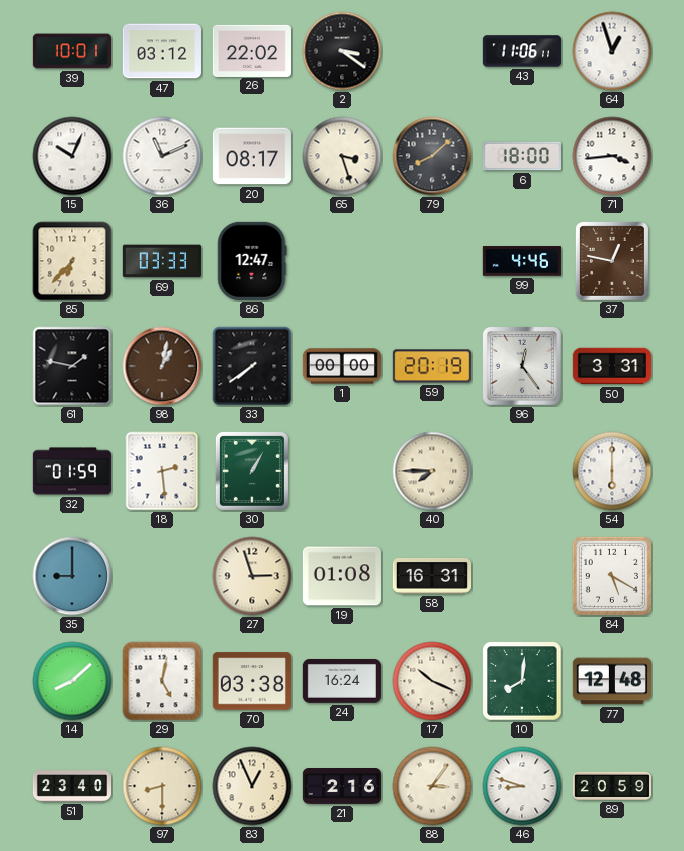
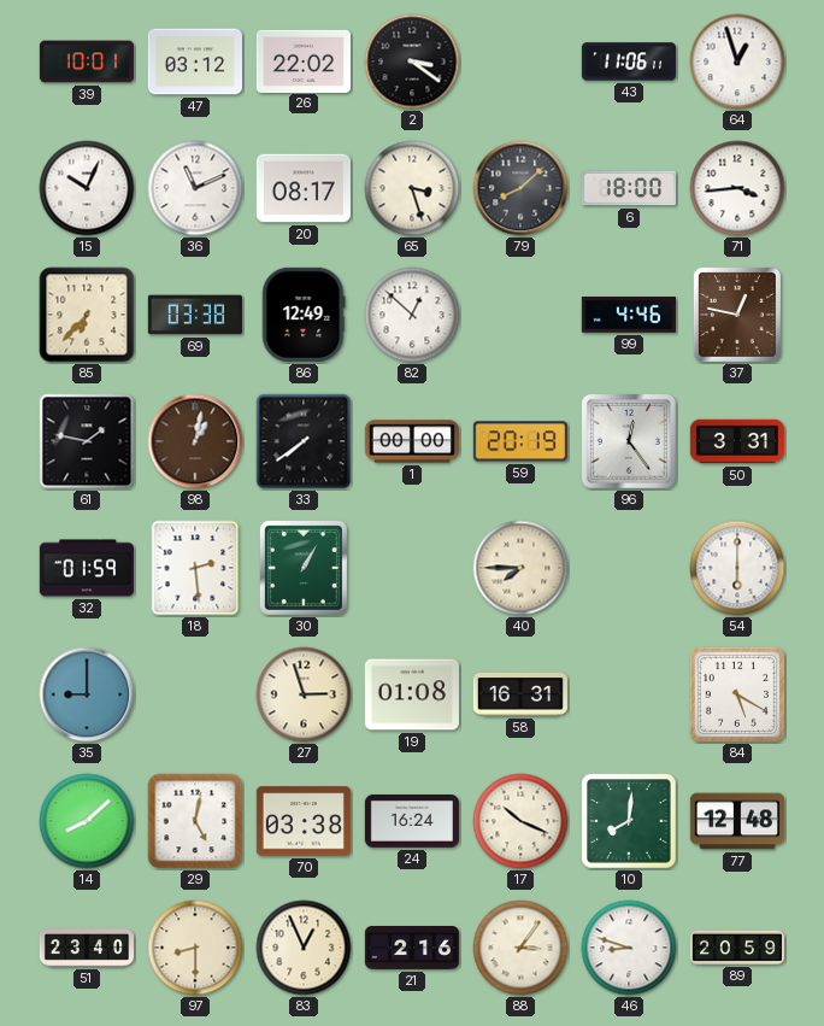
69: 03:33 -> 03:38
86: 12:47 -> 12:49
82: none -> 12:52
